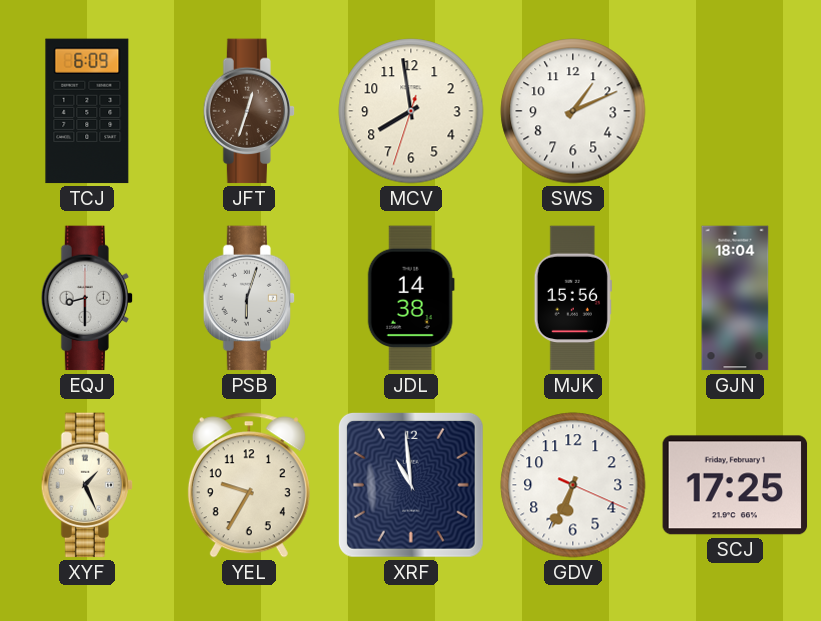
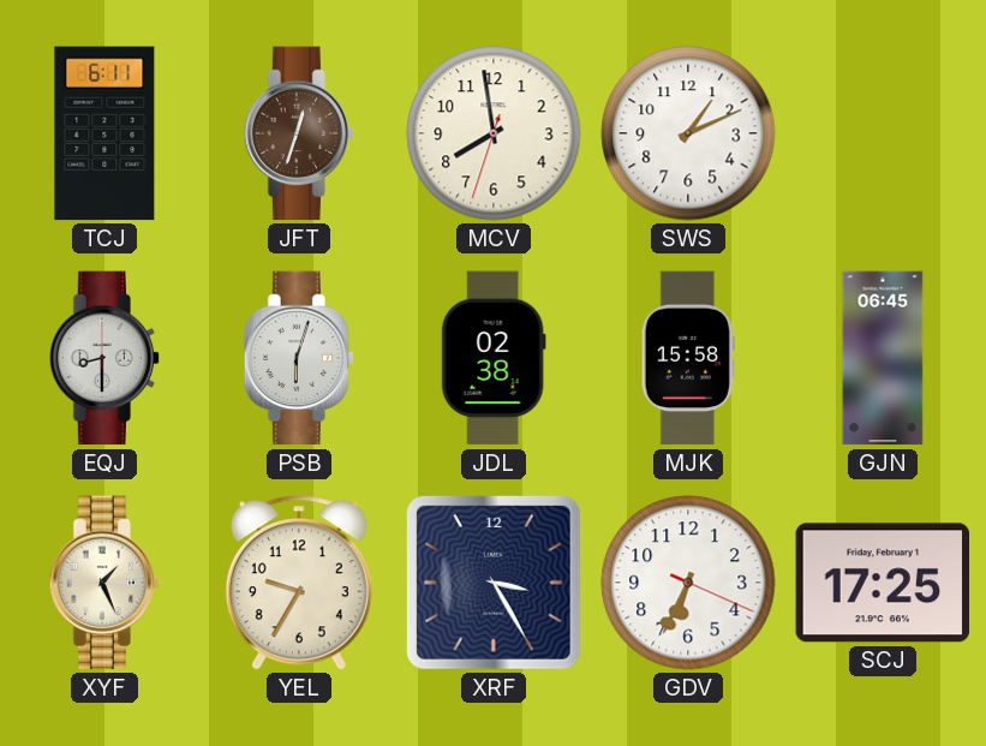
TCJ: 6:09 -> 6:11
JDL: 14:38 -> 02:38
MJK: 15:56 -> 15:58
GJN: 18:04 -> 06:45
XRF: 10:59 -> 3:25
